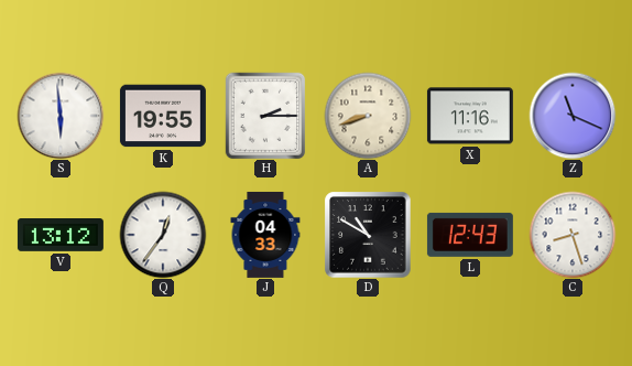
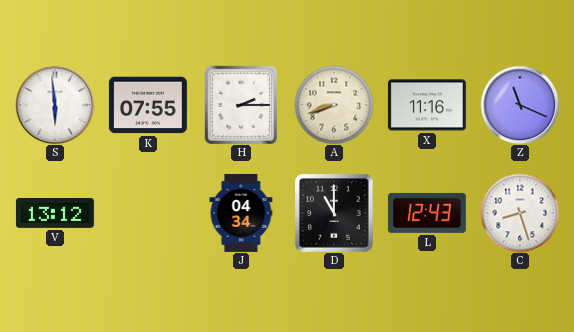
K: 19:55 -> 07:55
Q: 12:36 -> none
J: 04:33 -> 04:34
D: 10:50 -> 11:00
